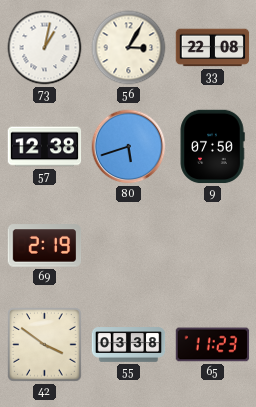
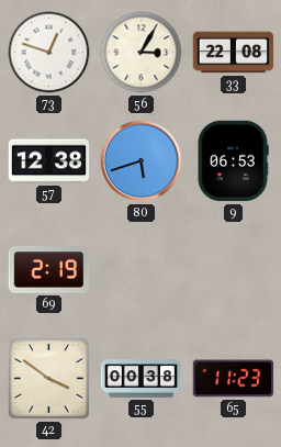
73: 1:02 -> 12:48
9: 07:50 -> 06:53
55: 03:38 -> 00:38
